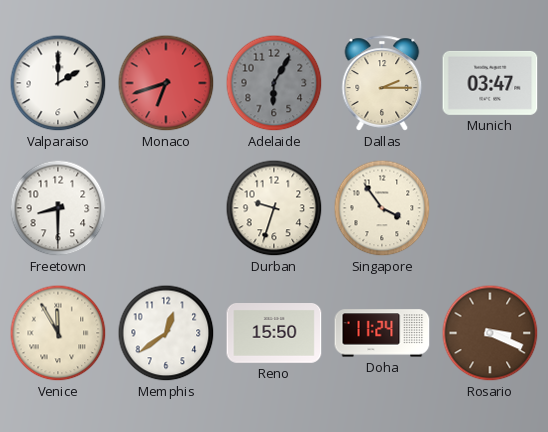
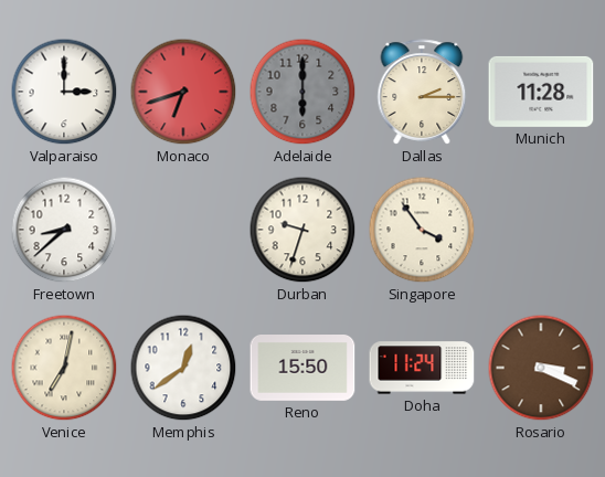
Valparaiso: 2:00 -> 3:00
Adelaide: 6:05 -> 6:00
Munich: 03:47 -> 11:28
Freetown: 8:30 -> 8:38
Venice: 11:55 -> 7:02
